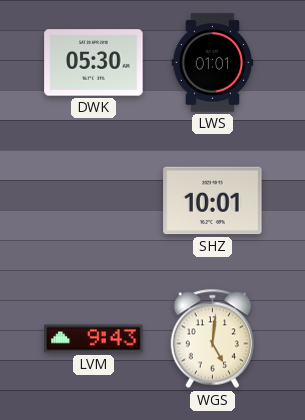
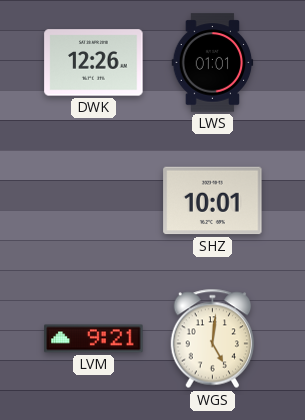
DWK: 05:30 -> 12:26
LVM: 9:43 -> 9:21
